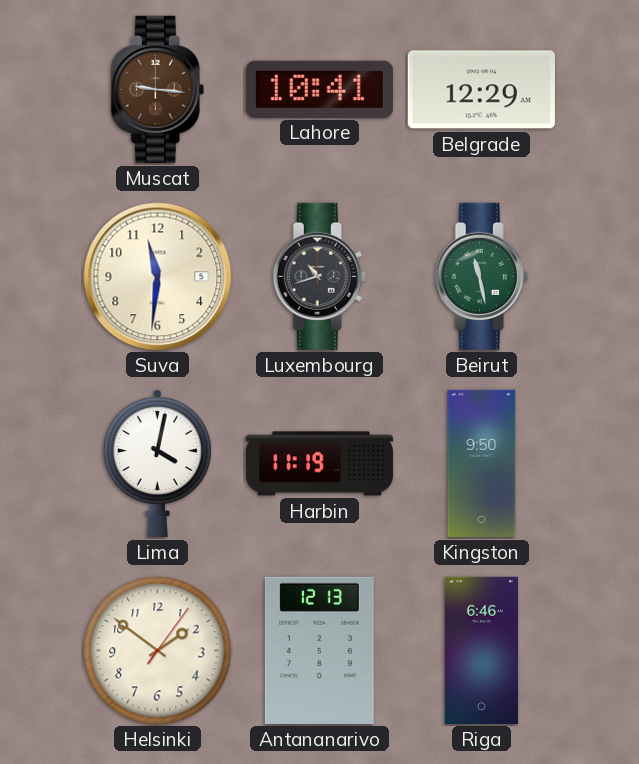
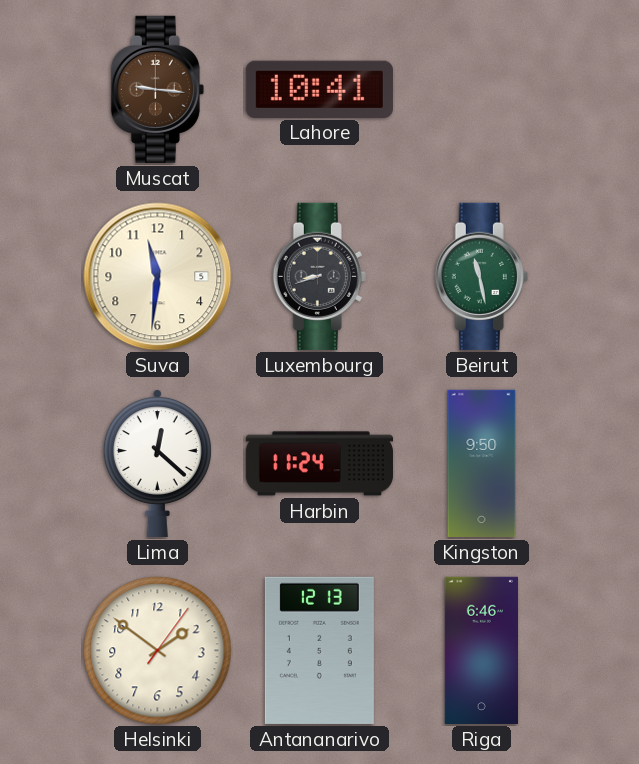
Belgrade: 12:29 -> none
Luxembourg: 10:42 -> 8:42
Lima: 4:02 -> 12:22
Harbin: 11:19 -> 11:24
